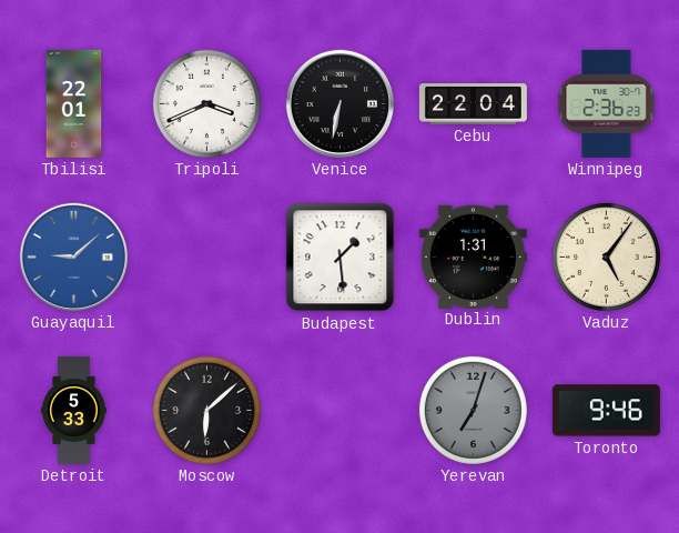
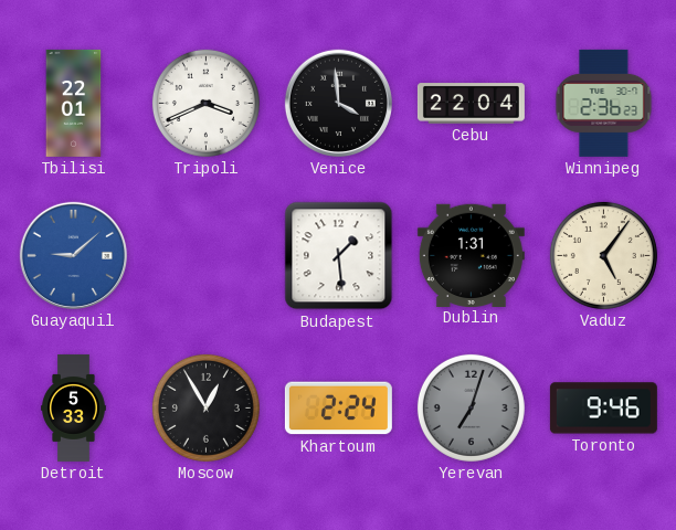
Venice: 6:32 -> 3:59
Moscow: 6:08 -> 12:55
Khartoum: none -> 2:24
